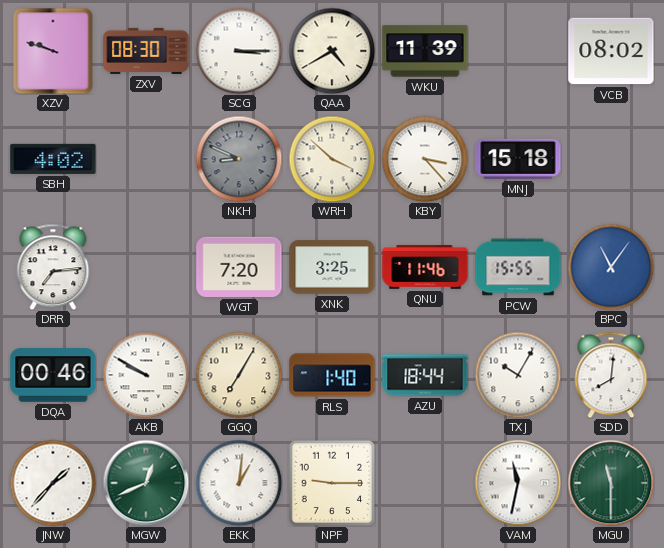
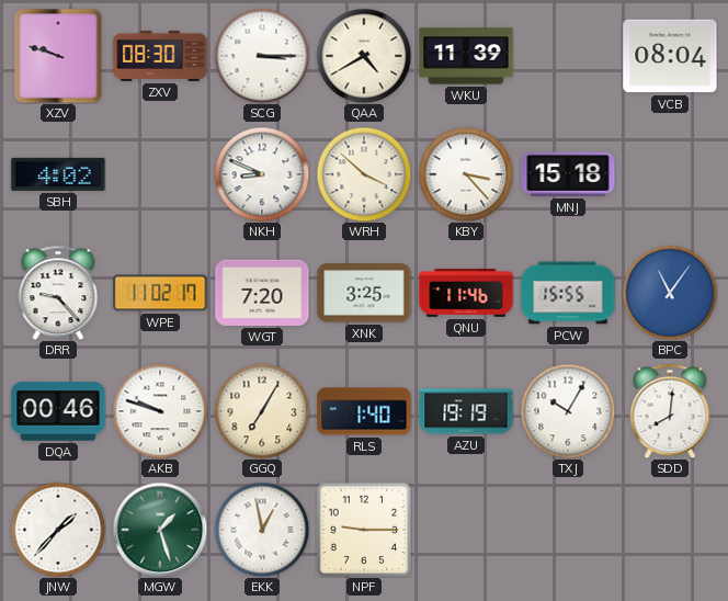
VCB: 08:02 -> 08:04
NKH dial: grey -> white
DRR: 7:14 -> 9:23
WPE: none -> 11:02
AKB: 9:50 -> 9:48
AZU: 18:44 -> 19:19
MGW: 12:41 -> 1:27
EKK: 1:01 -> 12:58
VAM: 11:32 -> none
MGU: 11:30 -> none
